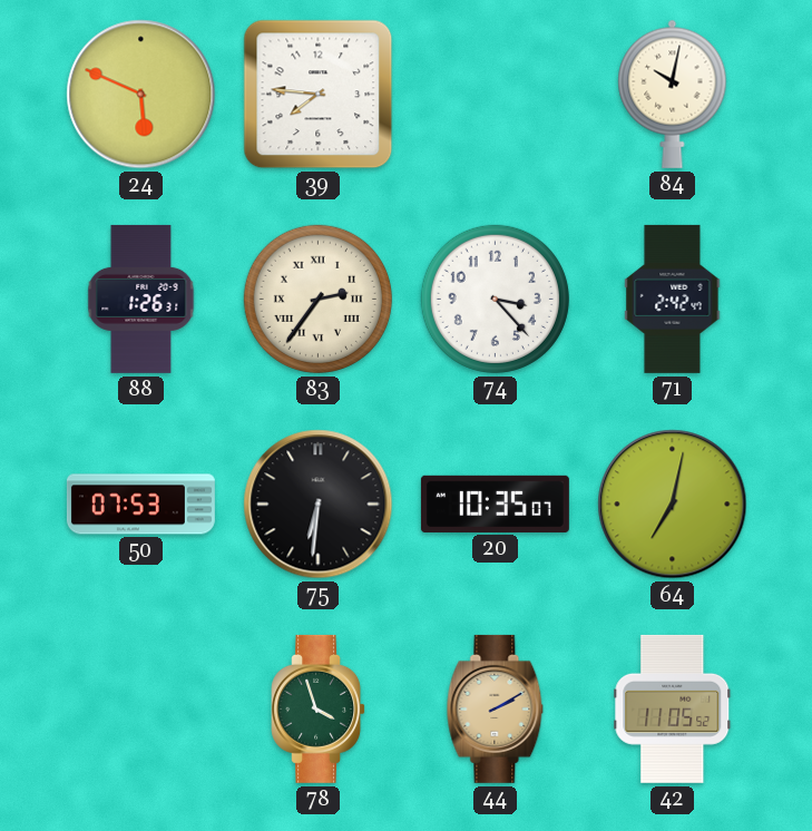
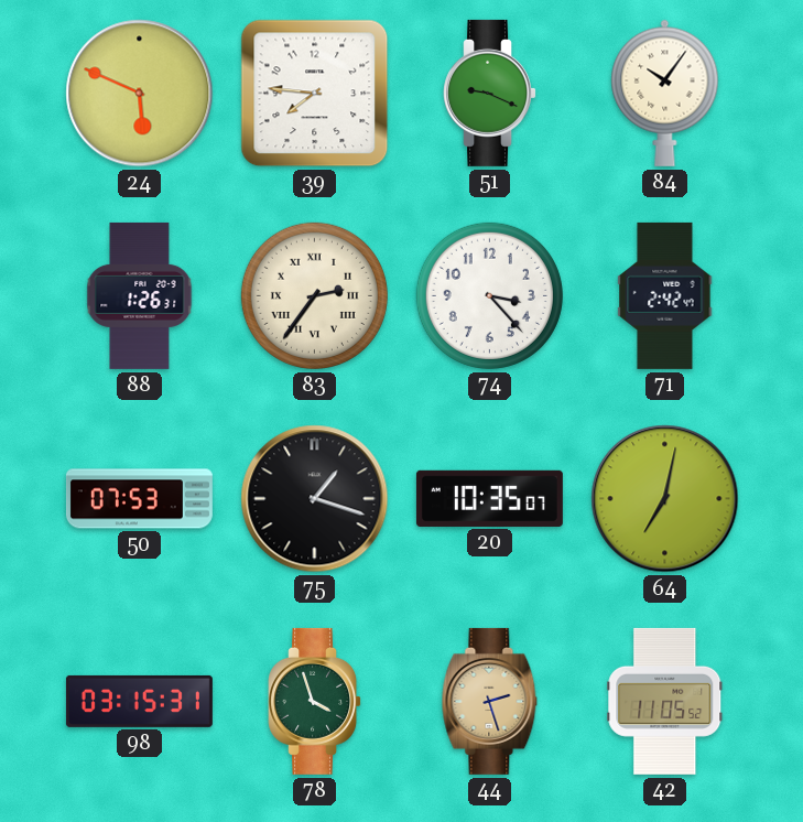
51: none -> 9:19
84: 10:02 -> 10:06
75: 6:31 -> 1:18
98: none -> 03:15
44: 2:10 -> 2:27
